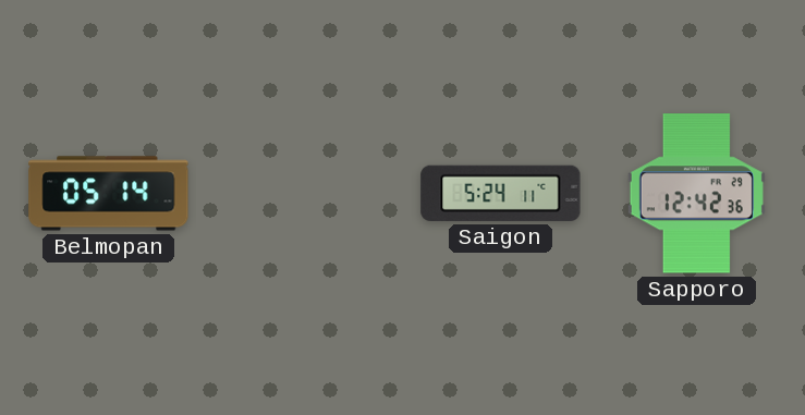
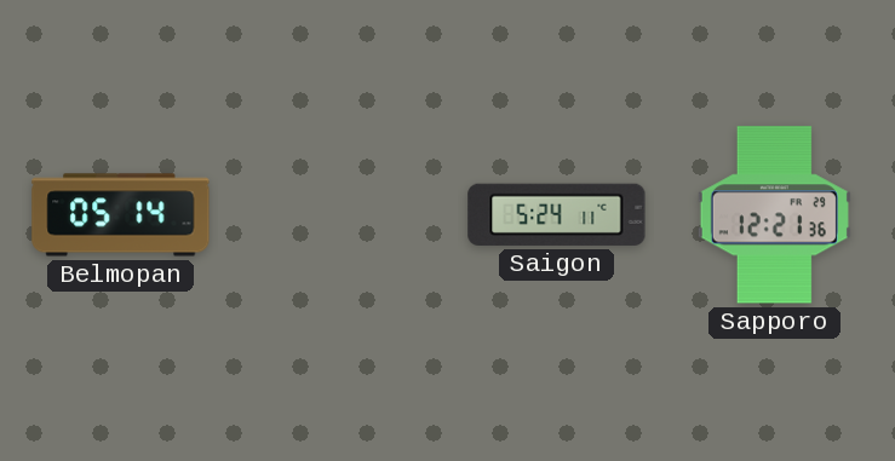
Sapporo: 12:42 -> 12:21
